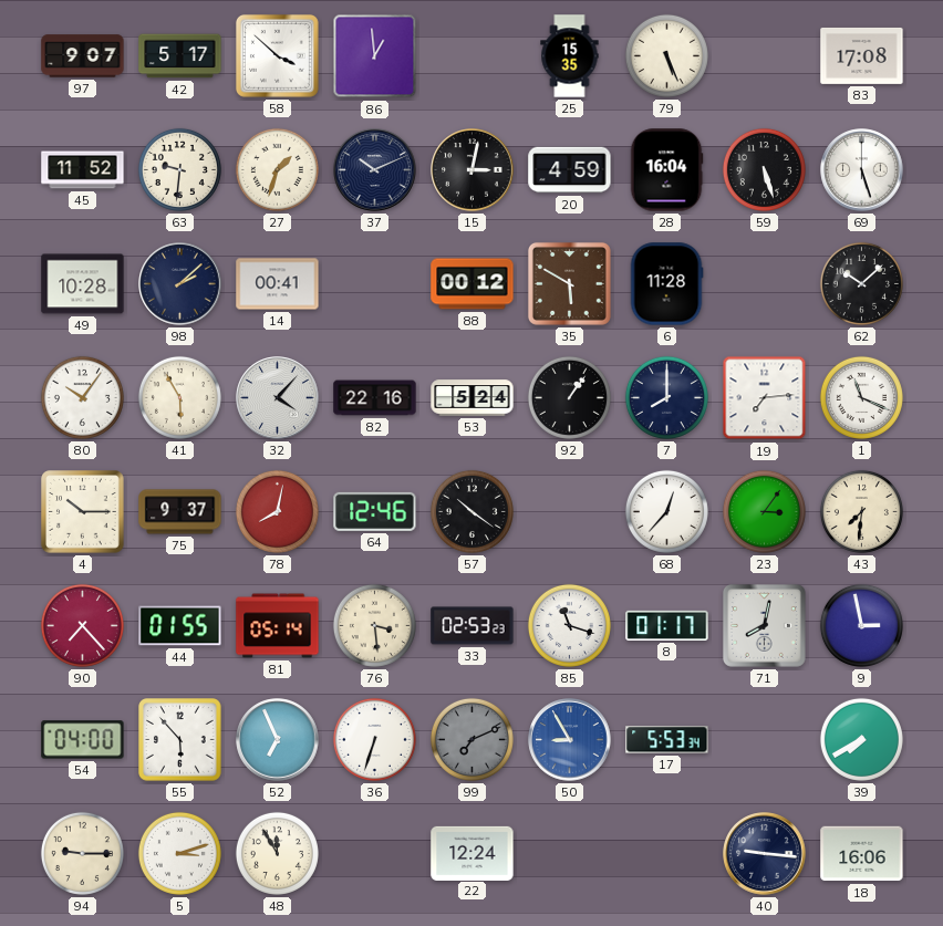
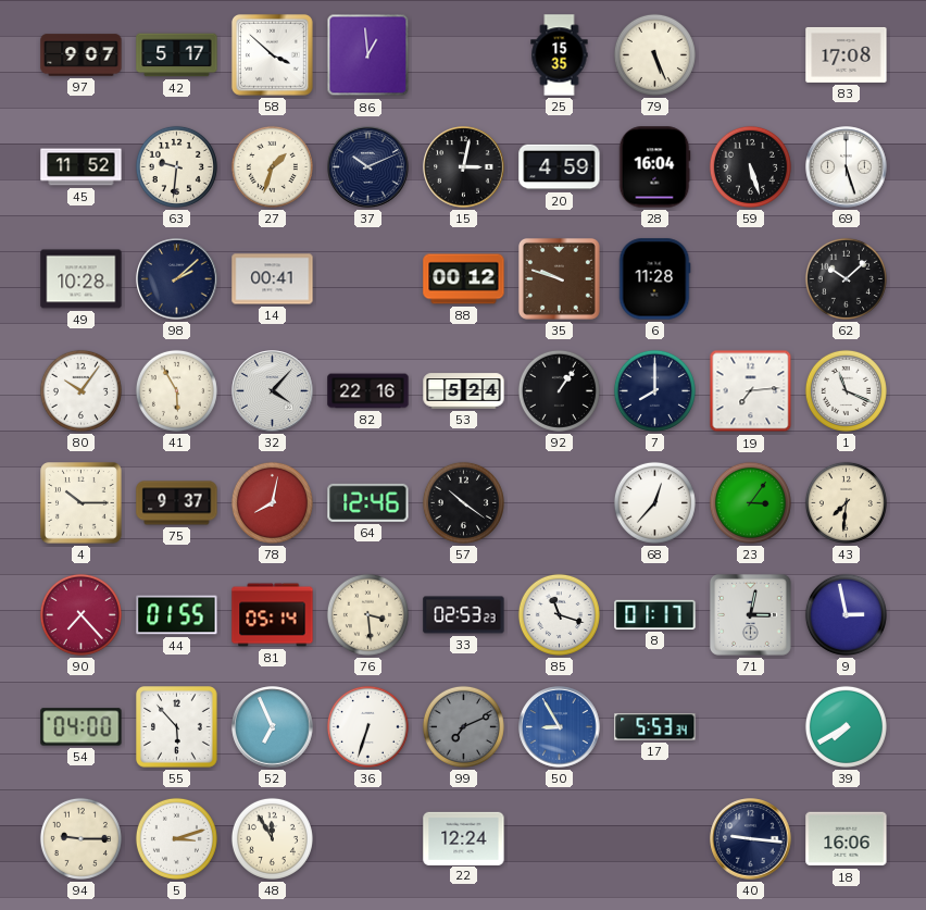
35: 5:50 -> 9:48
71: 8:02 -> 3:02
